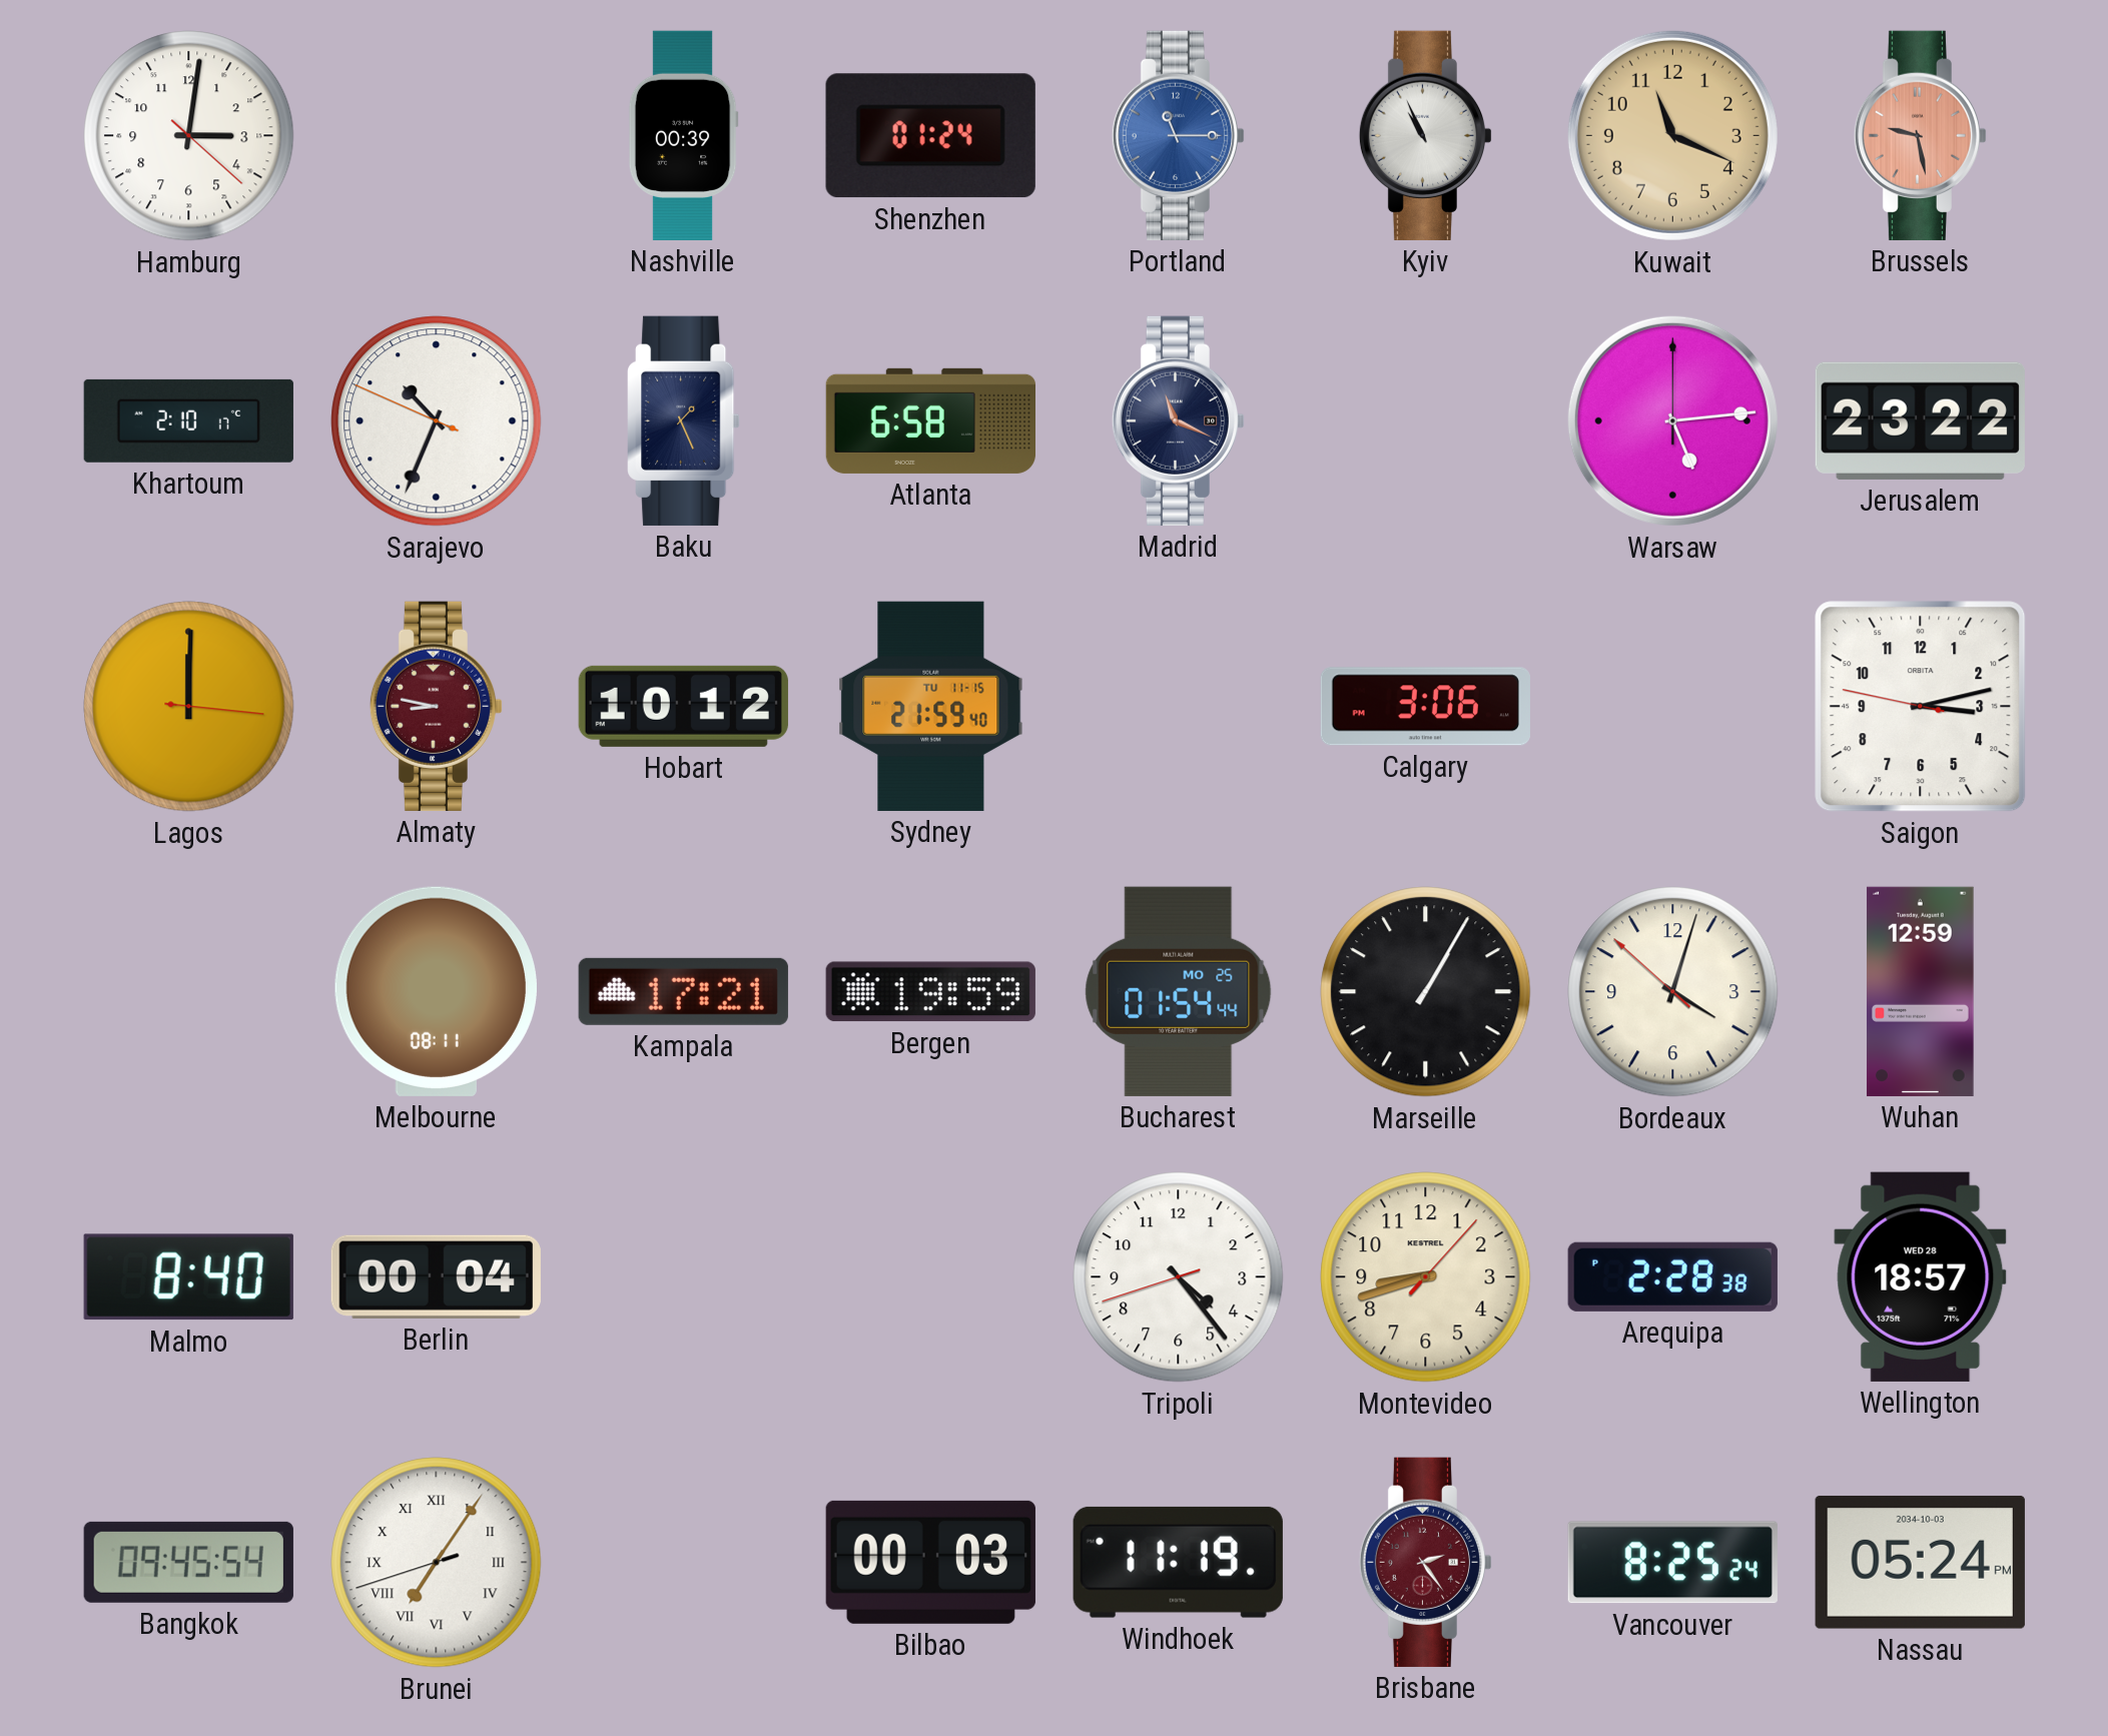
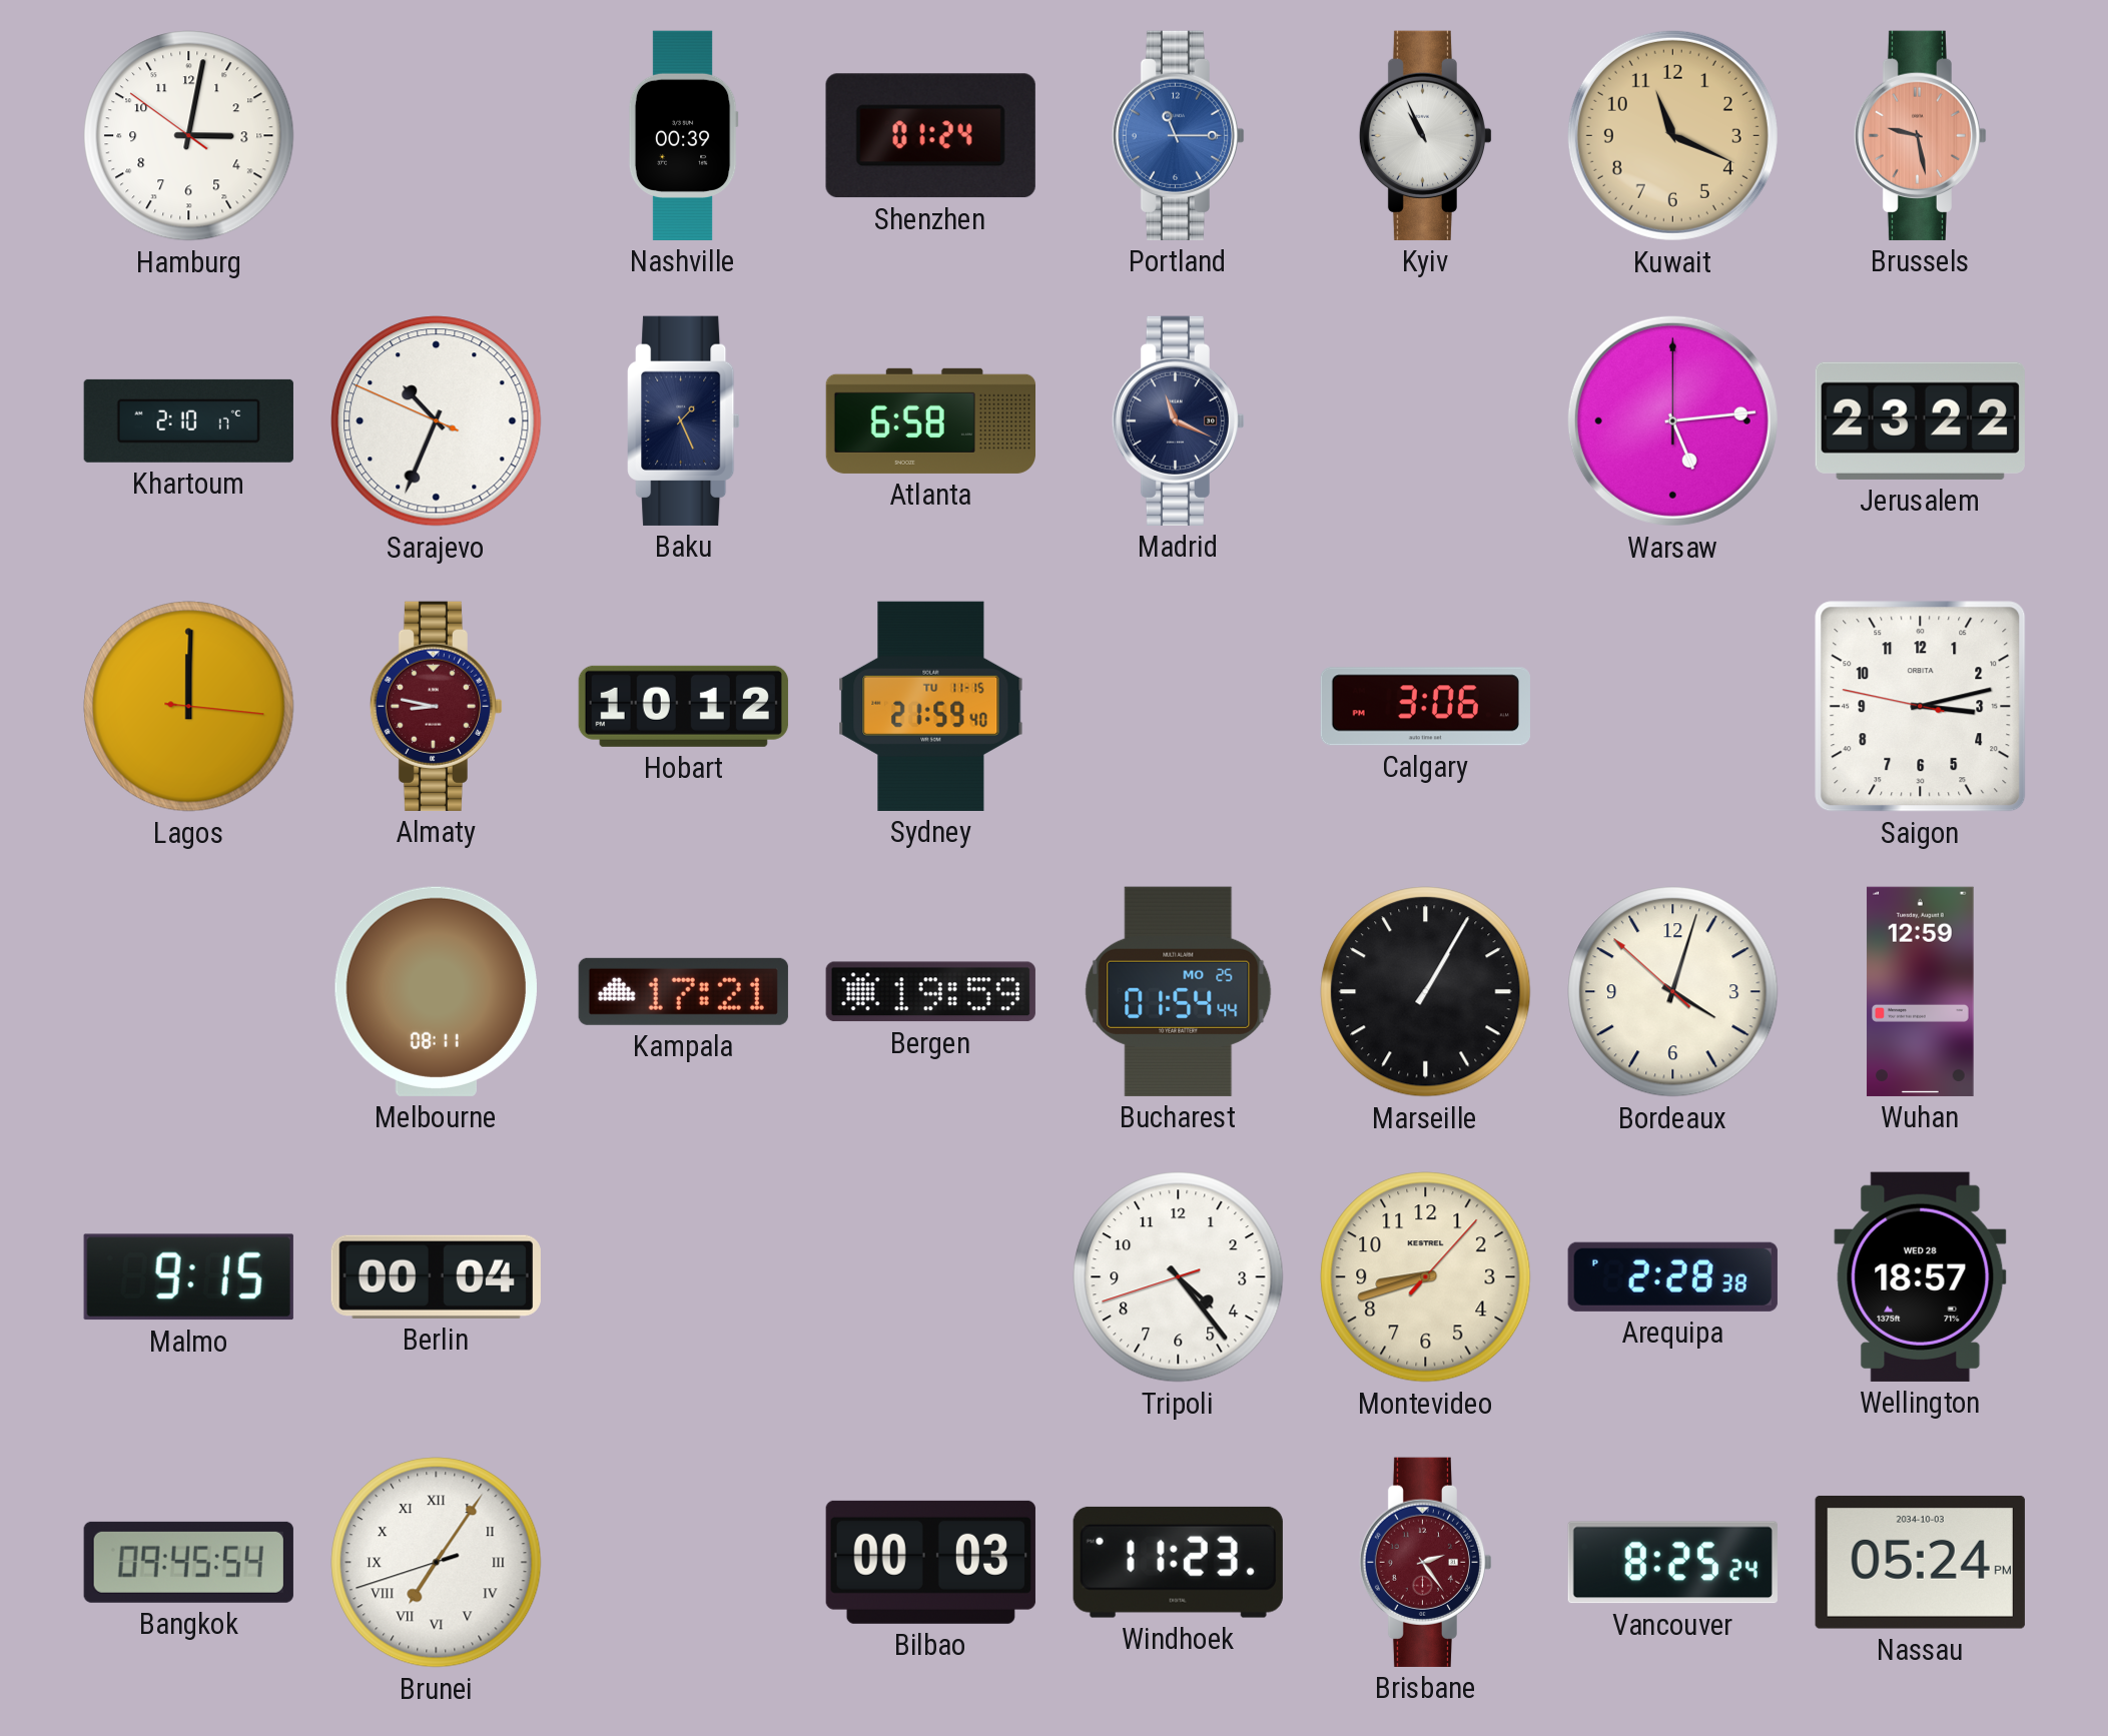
Hamburg: 3:01:22 -> 3:01:51
Malmo: 8:40 -> 9:15
Windhoek: 11:19 -> 11:23
